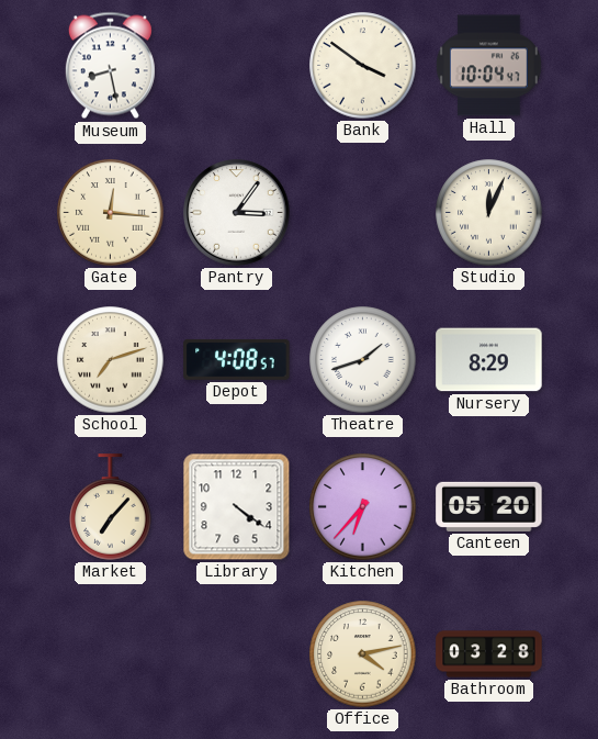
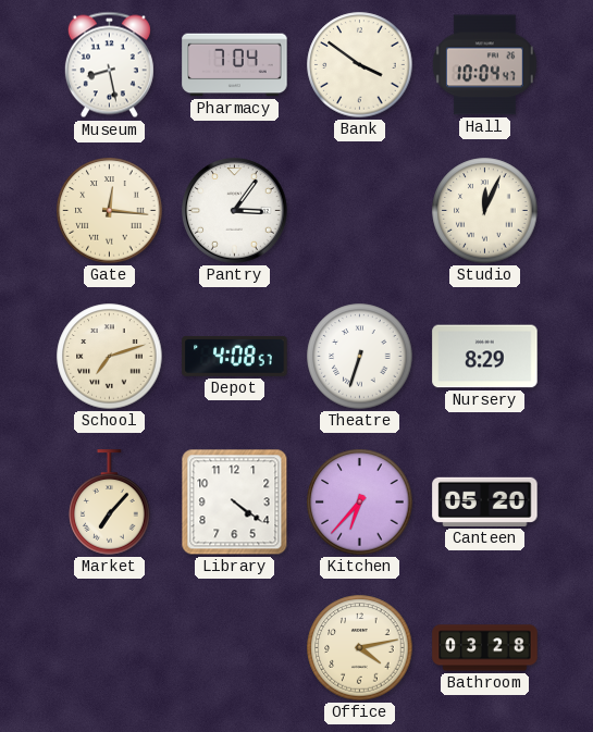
Pharmacy: none -> 7:04
Theatre: 1:42 -> 6:33
